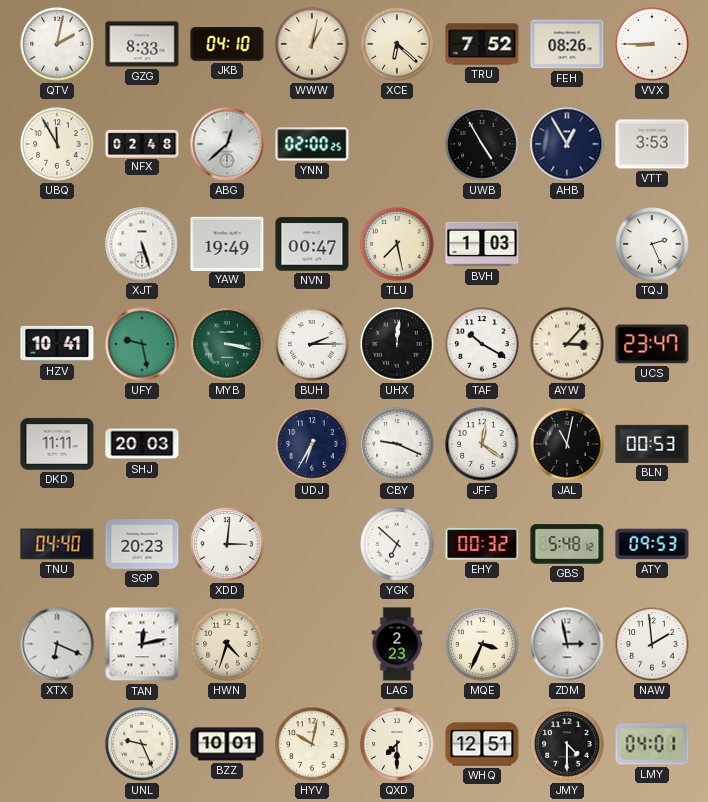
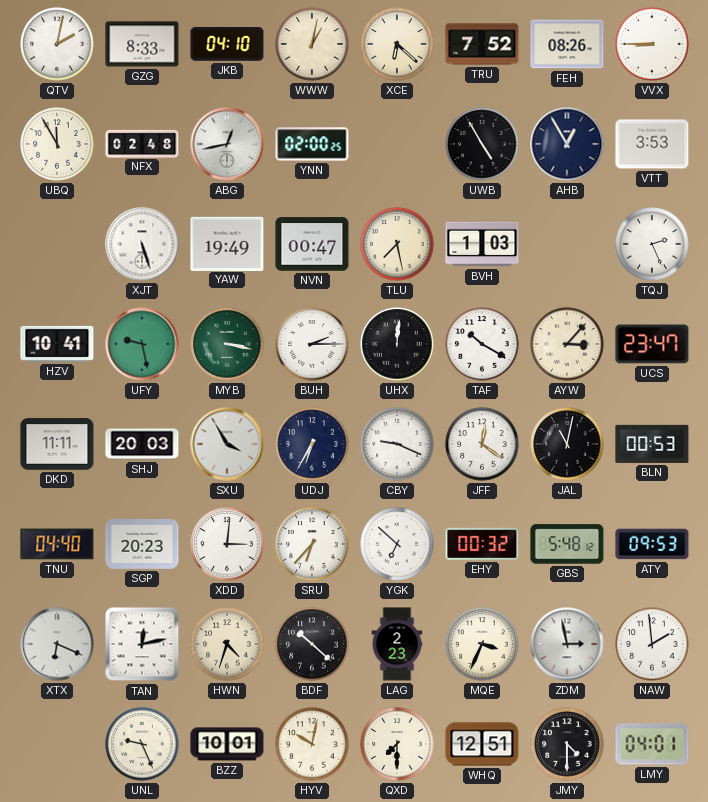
ABG: 12:38 -> 12:43
SXU: none -> 3:55
SRU: none -> 6:37
BDF: none -> 10:22
